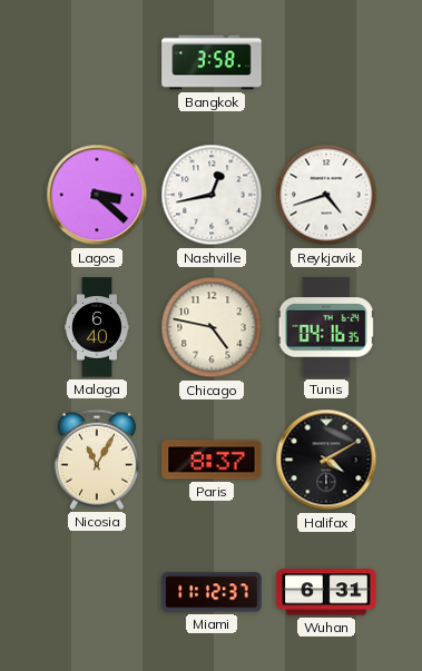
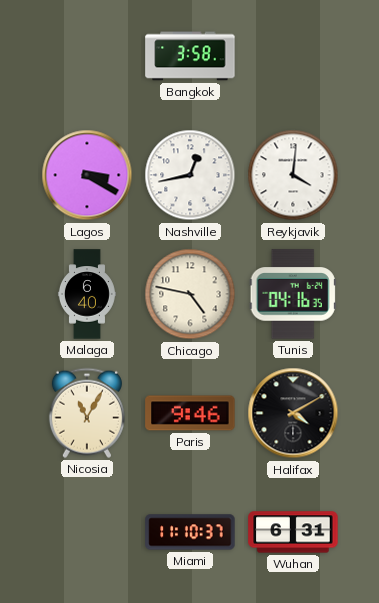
Lagos: 3:22 -> 3:20
Reykjavik: 4:42 -> 4:01
Paris: 8:37 -> 9:46
Miami: 11:12 -> 11:10
